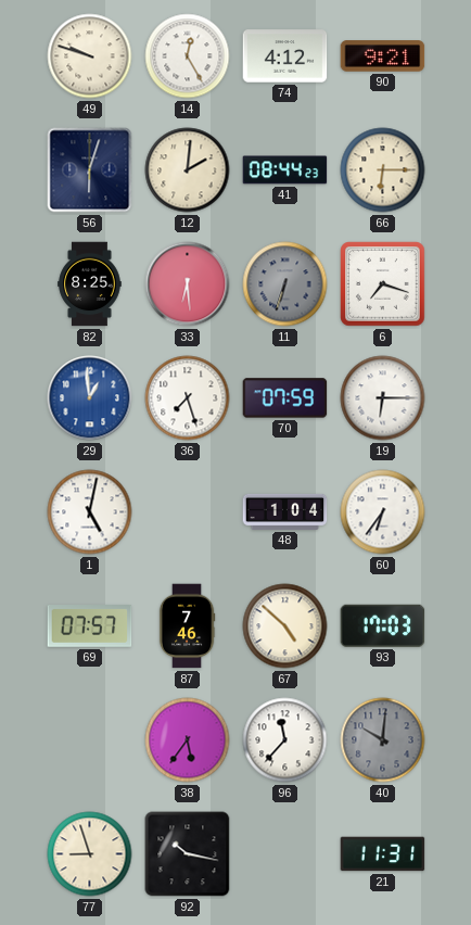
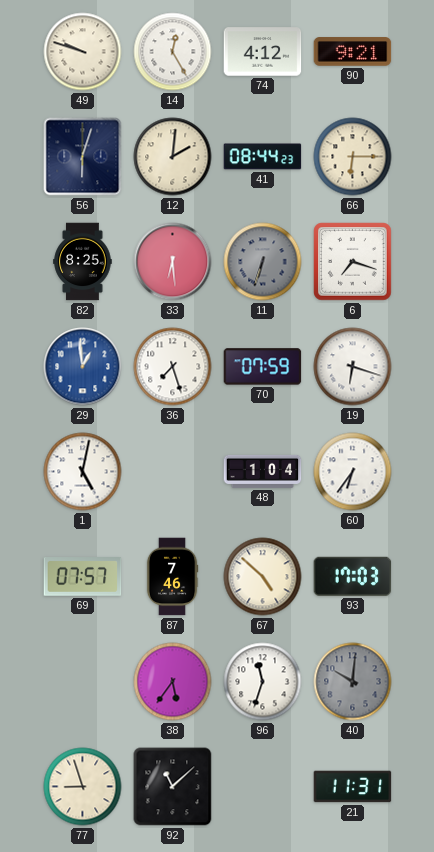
19: 6:15 -> 6:18
96: 11:37 -> 11:33
92: 10:17 -> 11:08
